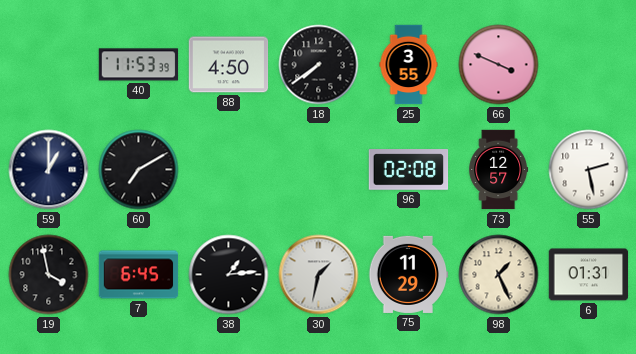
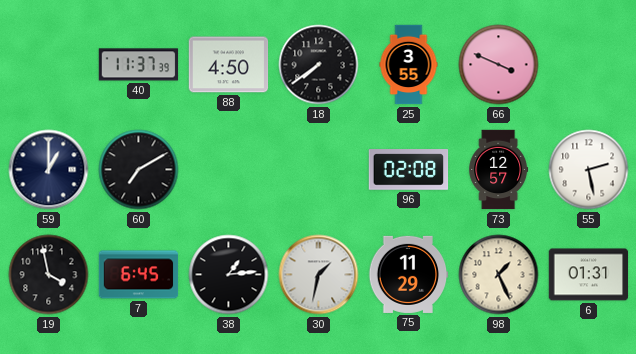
40: 11:53 -> 11:37
